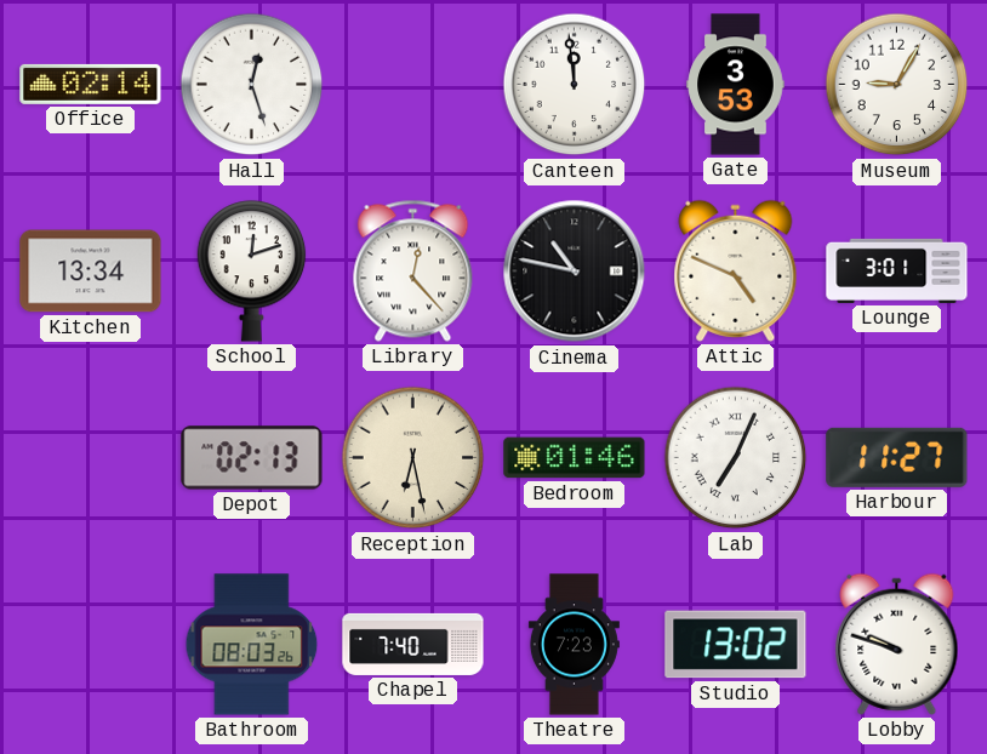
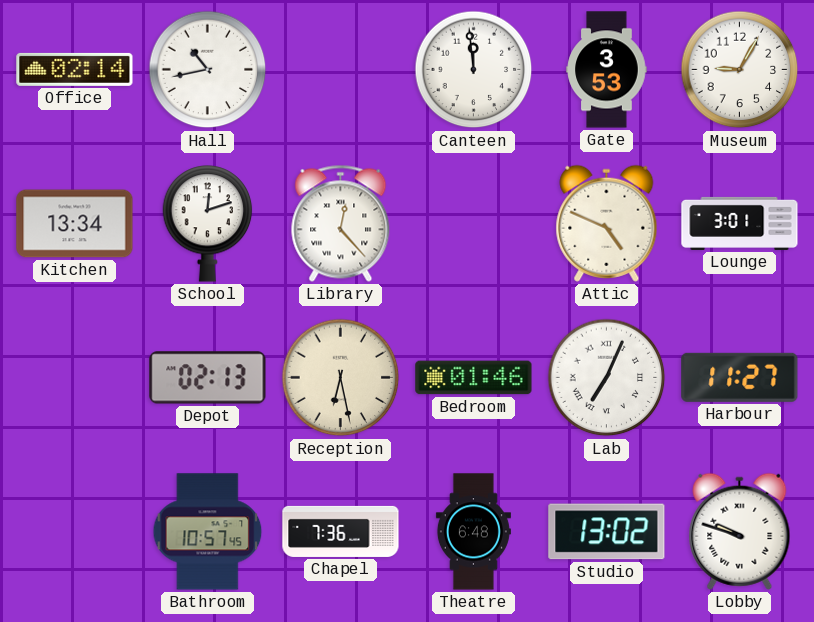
Hall: 12:27 -> 10:43
Cinema: 10:47 -> none
Bathroom: 08:03 -> 10:57
Chapel: 7:40 -> 7:36
Theatre: 7:23 -> 6:48
